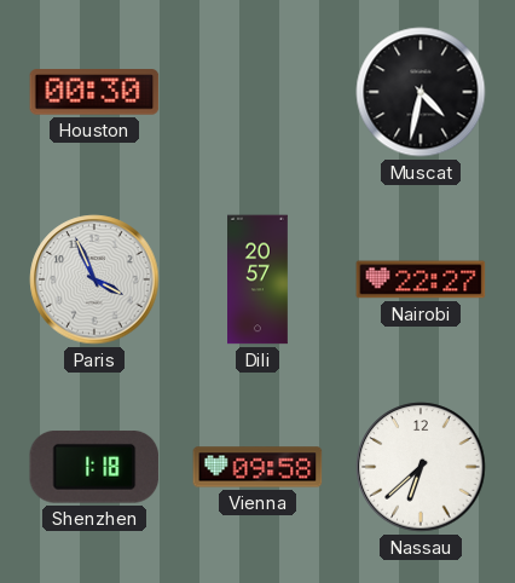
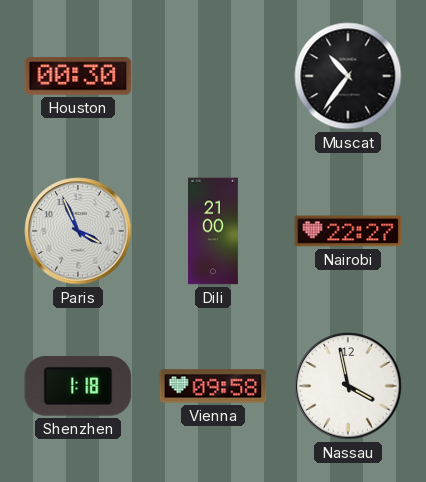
Muscat: 4:32 -> 10:36
Dili: 20:57 -> 21:00
Nassau: 6:38 -> 3:58
